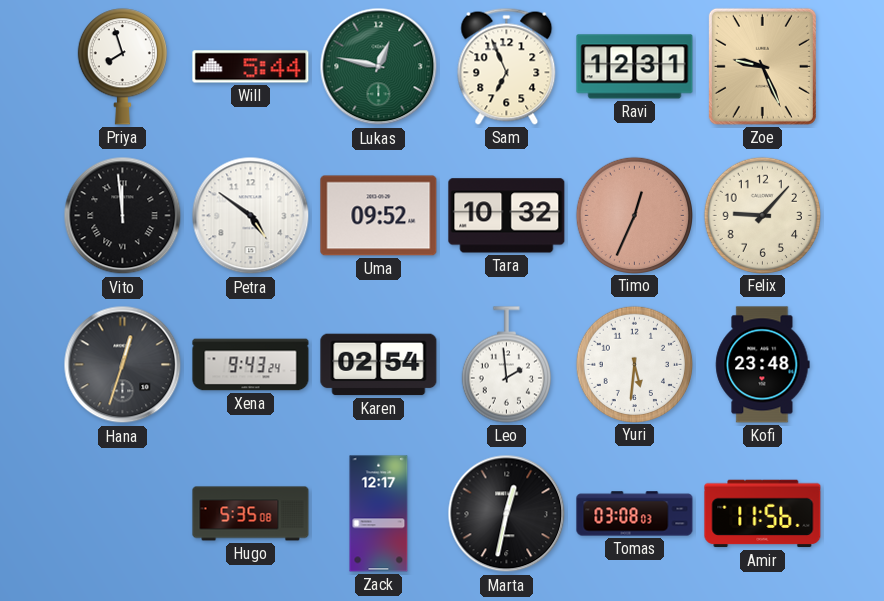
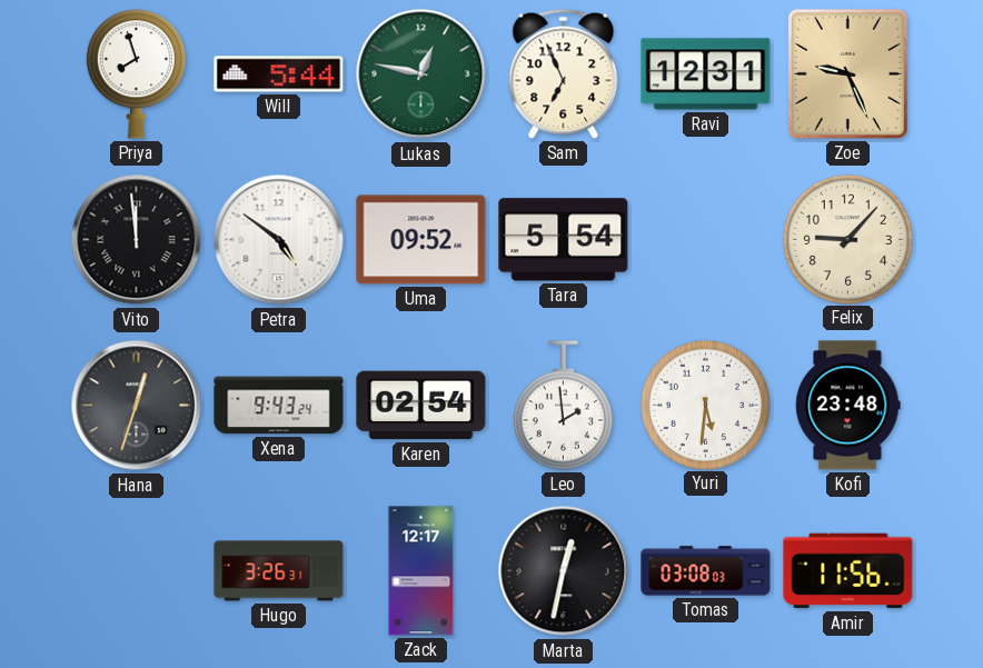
Tara: 10:32 -> 5:54
Timo: 12:34 -> none
Hugo: 5:35 -> 3:26
